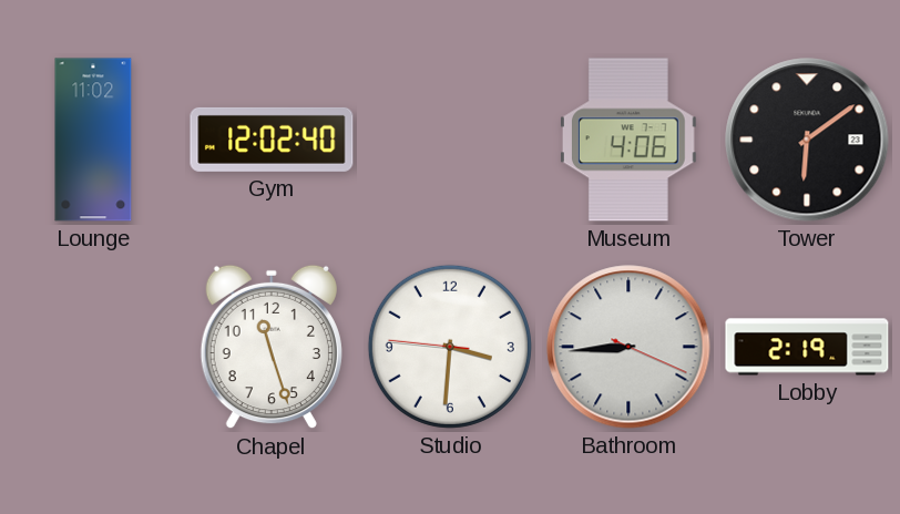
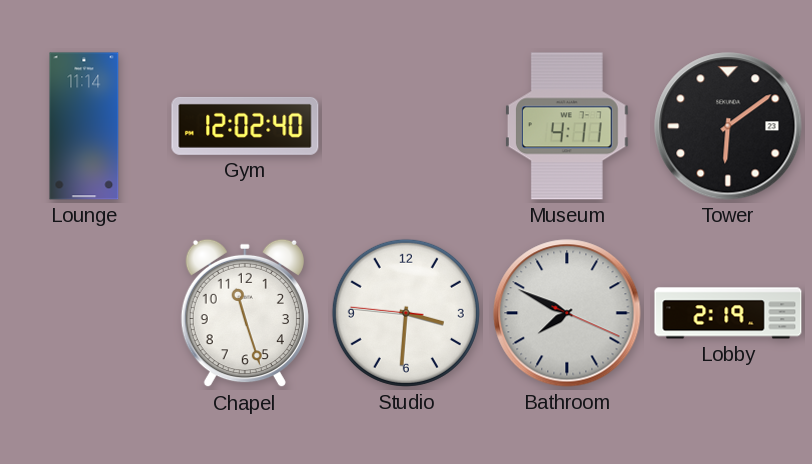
Lounge: 11:02 -> 11:14
Museum: 4:06 -> 4:11
Bathroom: 8:44 -> 7:49
